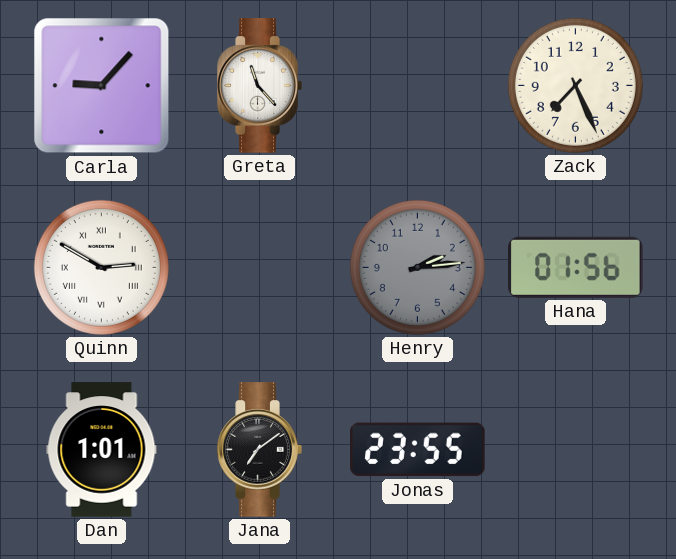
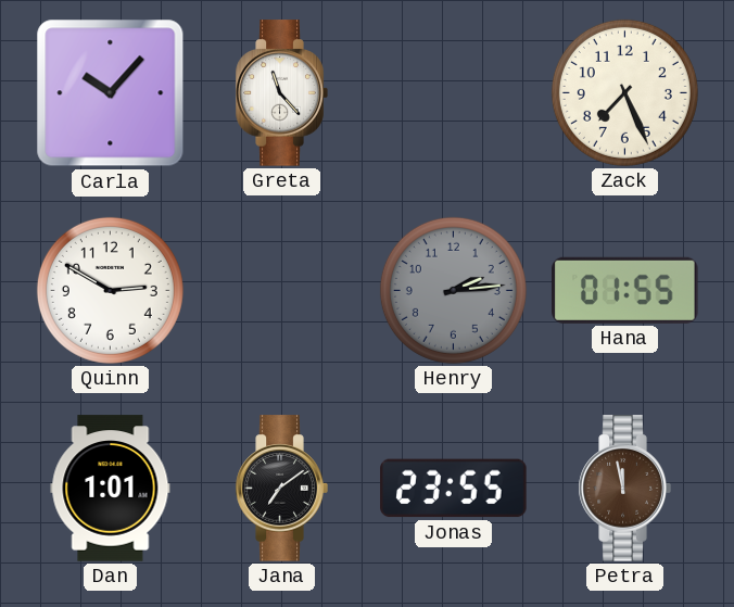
Carla: 9:07 -> 10:07
Quinn numerals: Roman -> Arabic
Hana: 01:56 -> 01:55
Petra: none -> 11:58
